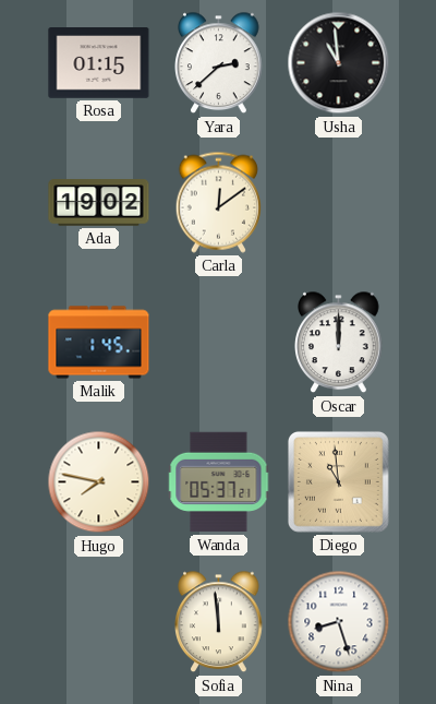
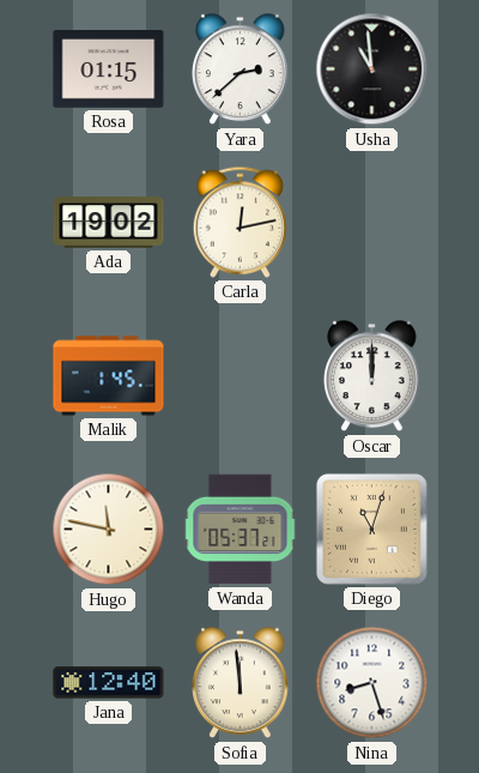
Carla: 12:09 -> 12:13
Hugo: 7:47 -> 11:47
Diego: 10:59 -> 11:03
Jana: none -> 12:40
